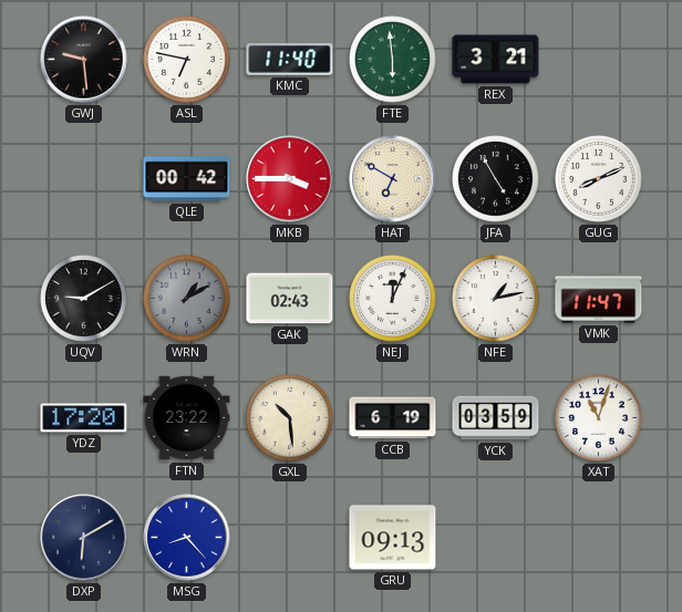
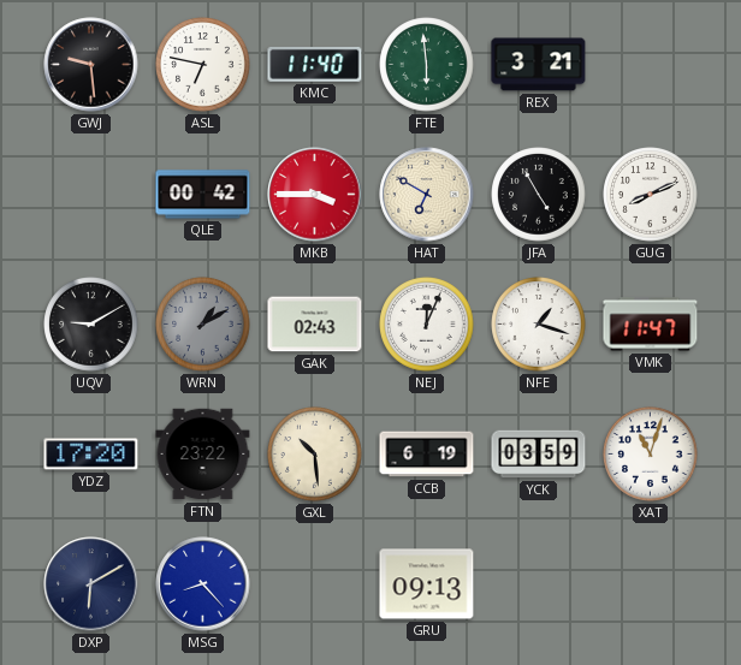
NFE: 1:13 -> 1:18
